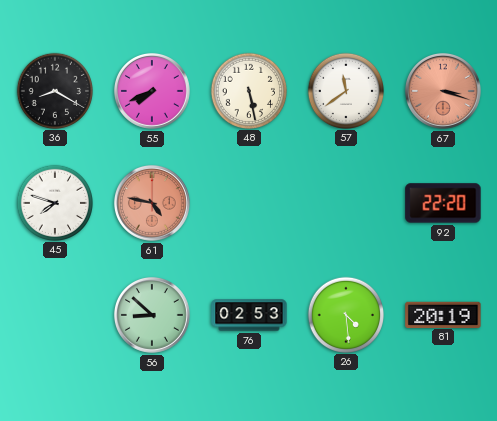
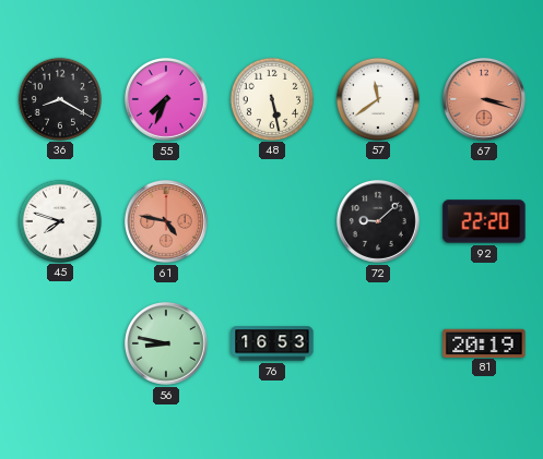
55: 7:41 -> 7:34
72: none -> 9:08
56: 8:52 -> 8:47
76: 02:53 -> 16:53
26: 4:29 -> none
